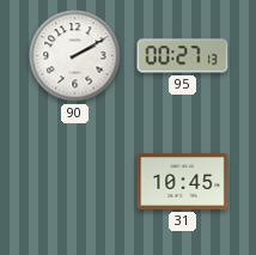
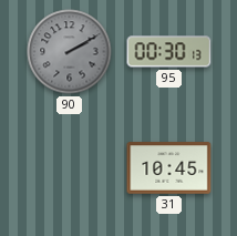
90 dial: white -> grey
95: 00:27 -> 00:30
